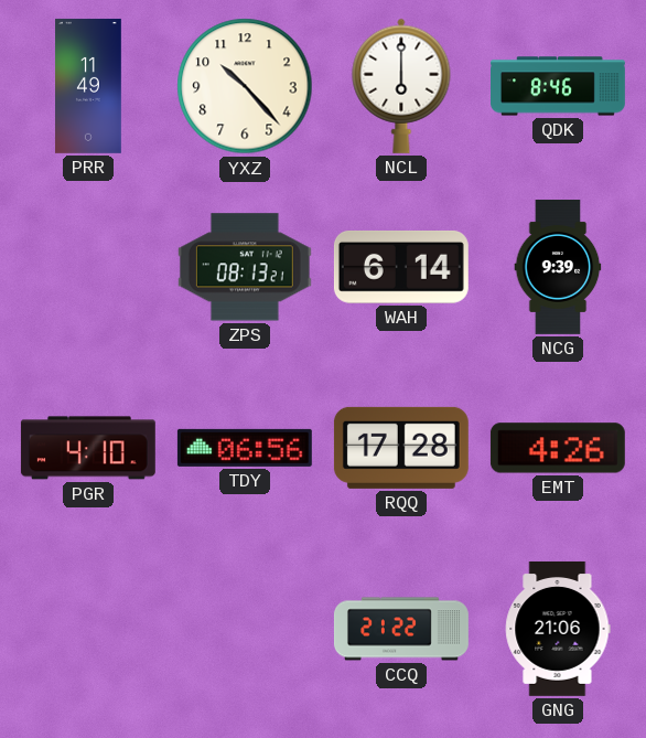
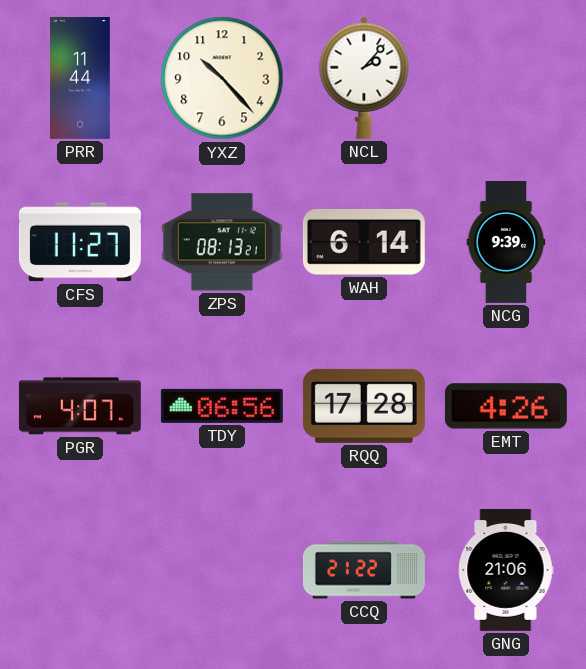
PRR: 11:49 -> 11:44
NCL: 6:00 -> 2:07
QDK: 8:46 -> none
CFS: none -> 11:27
PGR: 4:10 -> 4:07
